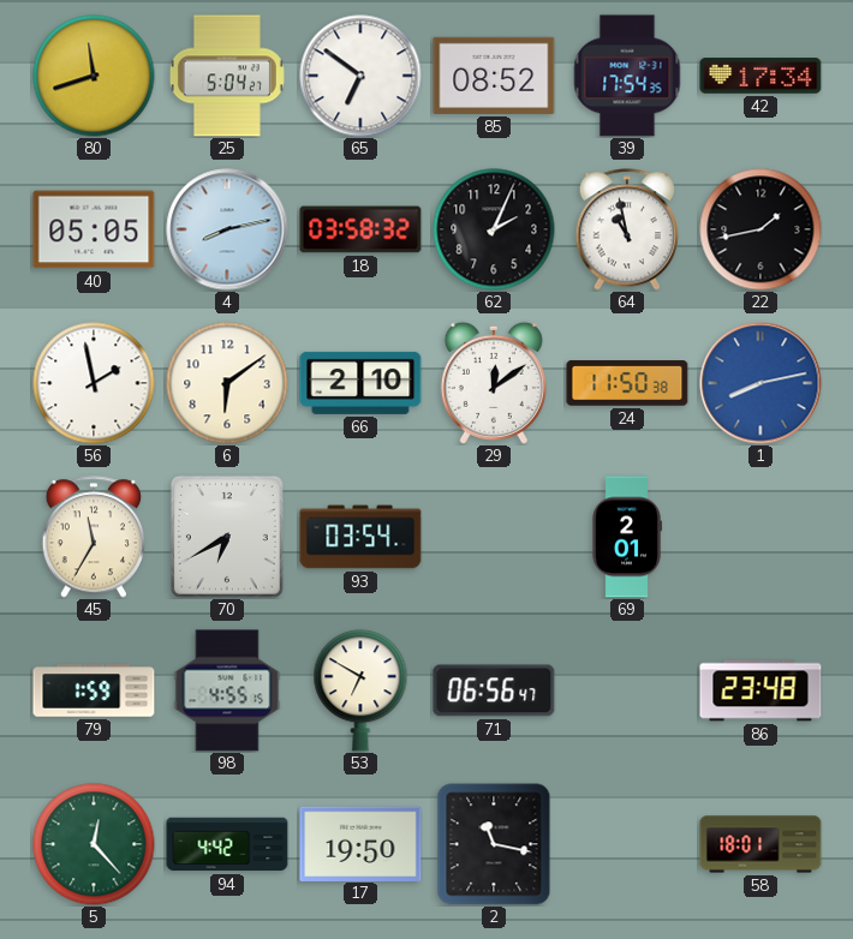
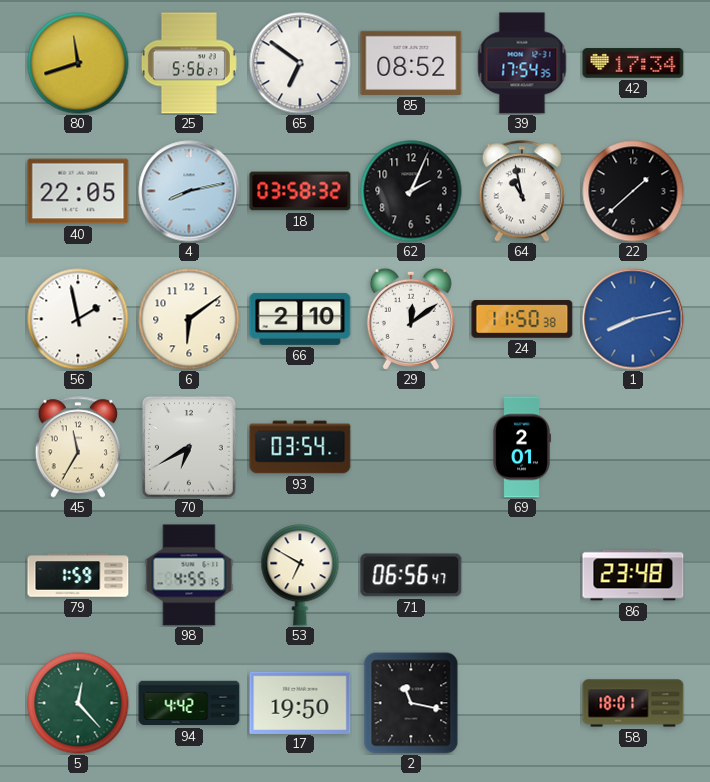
25: 5:04 -> 5:56
40: 05:05 -> 22:05
22: 1:43 -> 1:38
